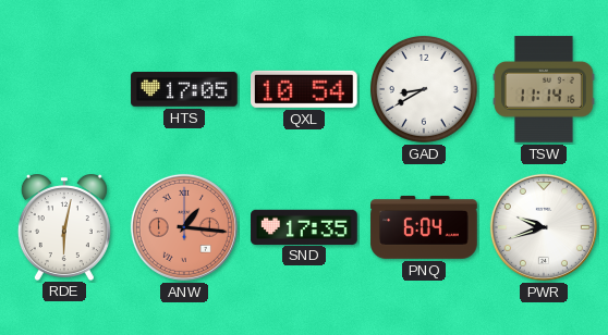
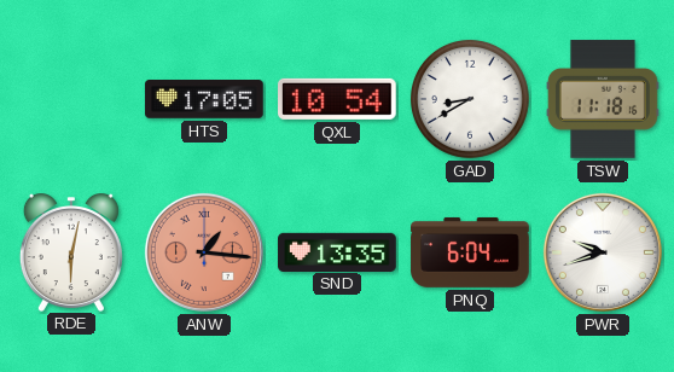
TSW: 11:14 -> 11:18
SND: 17:35 -> 13:35
